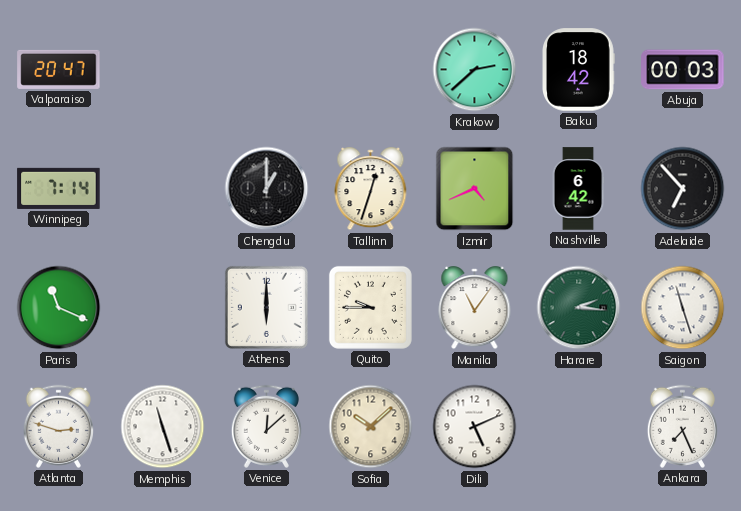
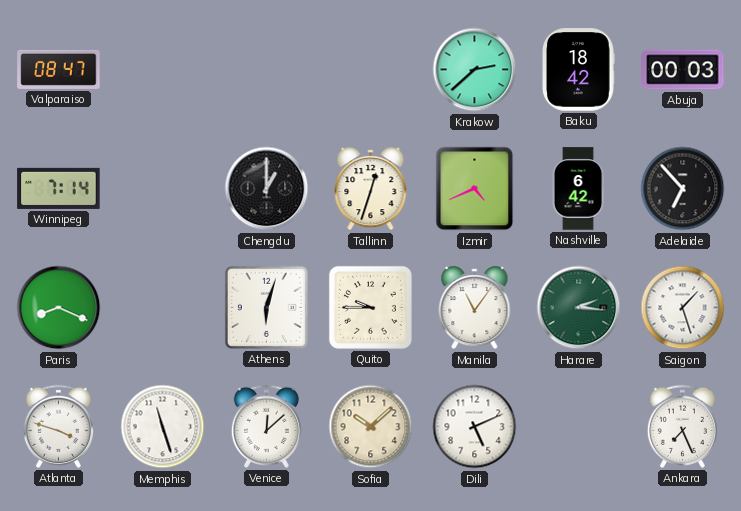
Valparaiso: 20:47 -> 08:47
Paris: 11:19 -> 8:19
Athens: 6:00 -> 6:03
Saigon: 11:27 -> 1:27
Atlanta: 2:48 -> 3:48
